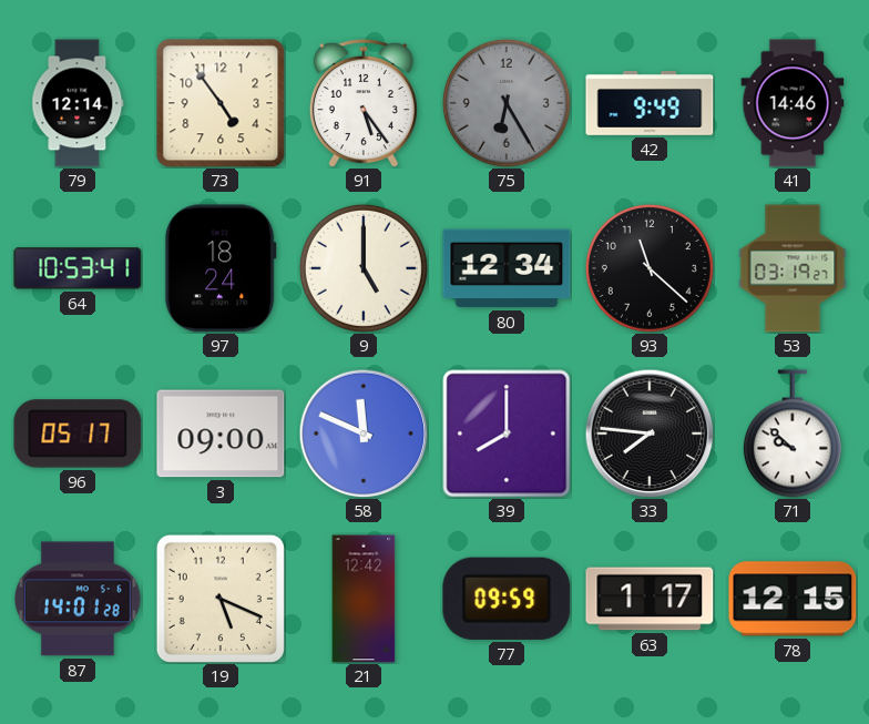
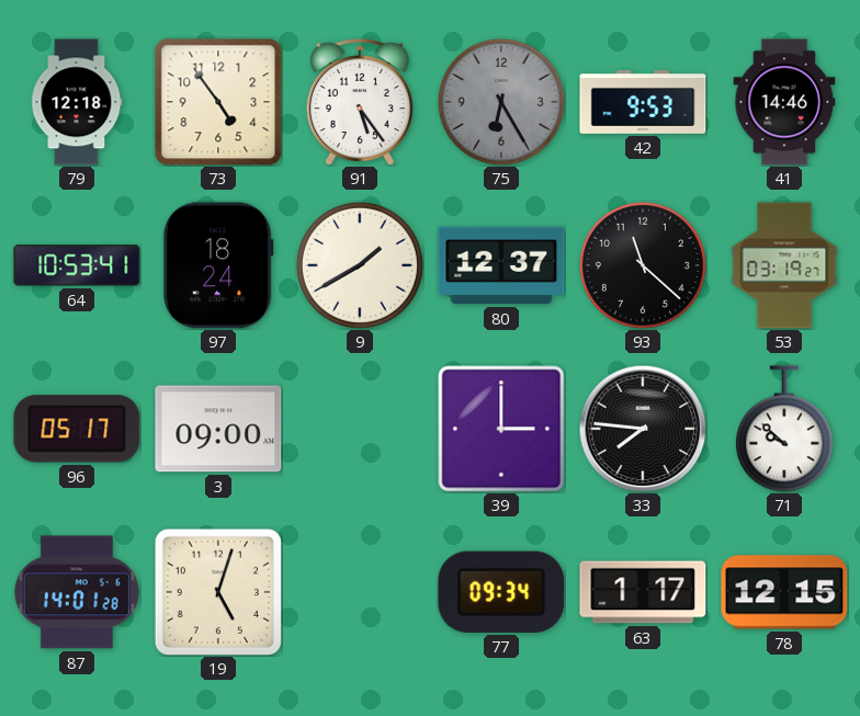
79: 12:14 -> 12:18
42: 9:49 -> 9:53
9: 5:00 -> 1:40
80: 12:34 -> 12:37
58: 11:49 -> none
39: 8:00 -> 3:00
19: 5:19 -> 5:03
21: 12:42 -> none
77: 09:59 -> 09:34
